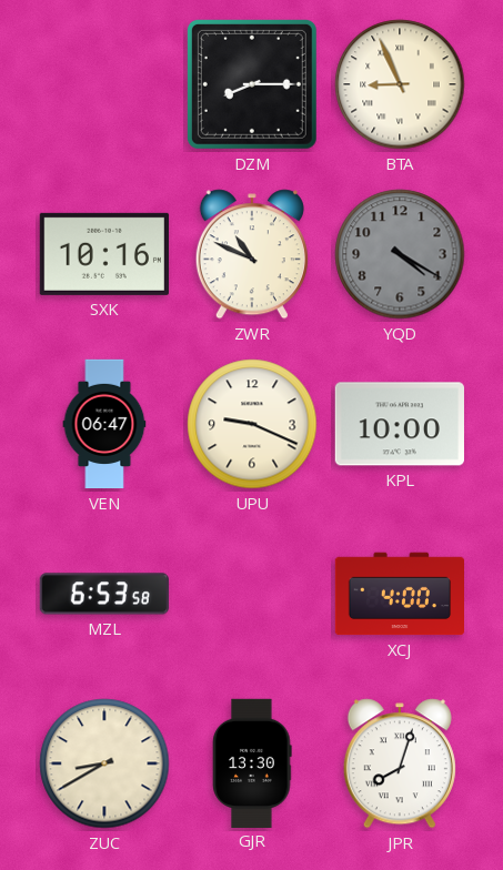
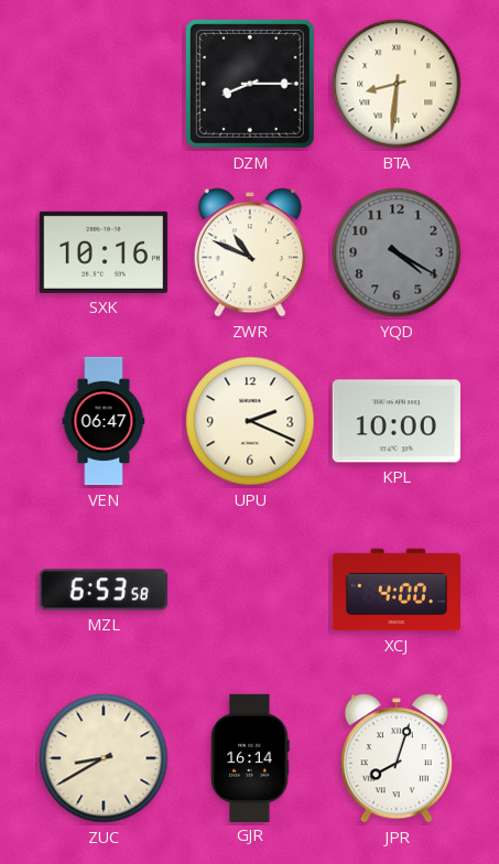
BTA: 8:56 -> 8:31
UPU: 9:19 -> 2:19
GJR: 13:30 -> 16:14
